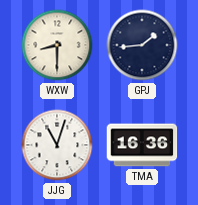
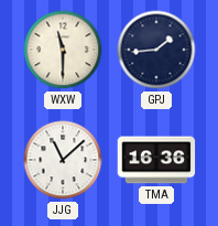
WXW: 8:30 -> 11:30
JJG: 11:03 -> 11:08
